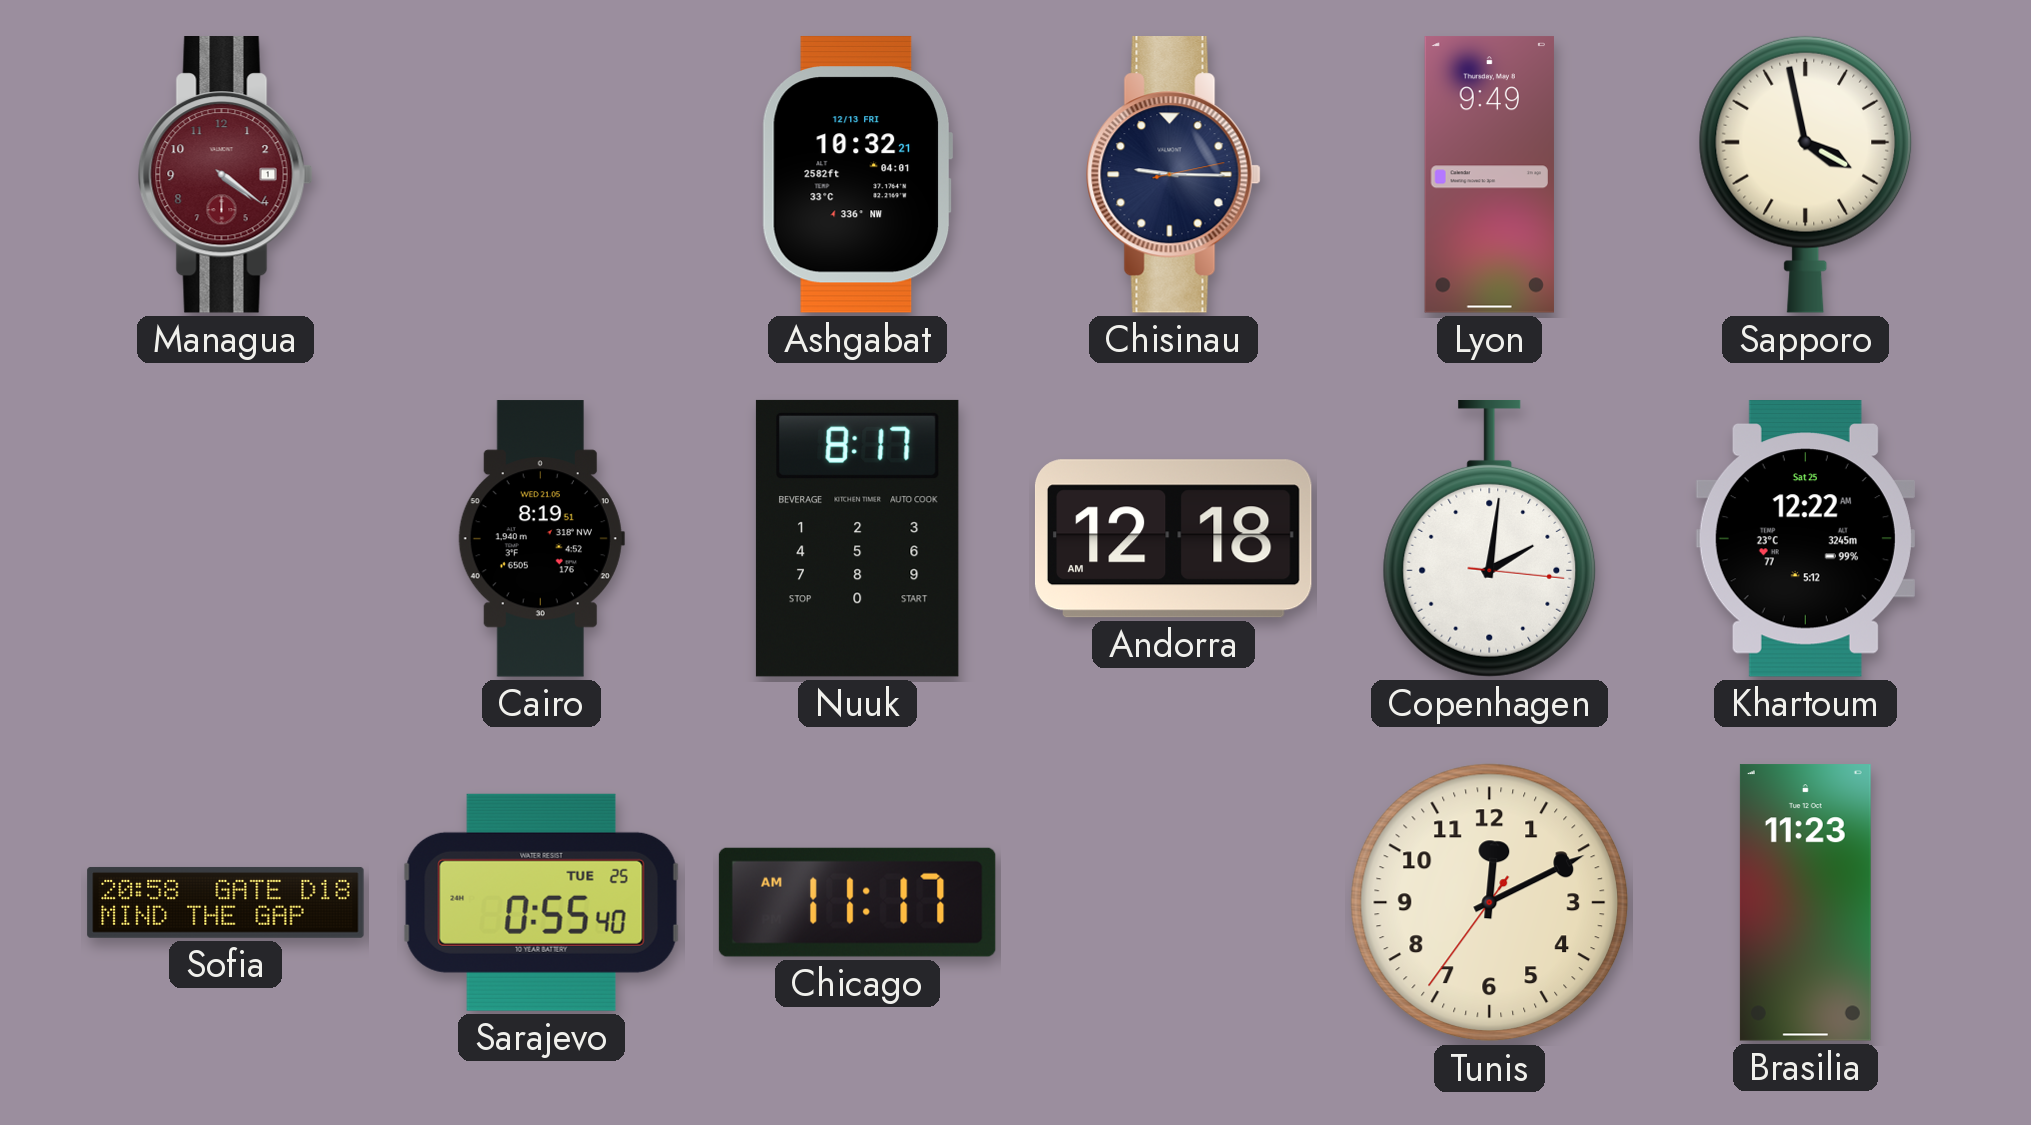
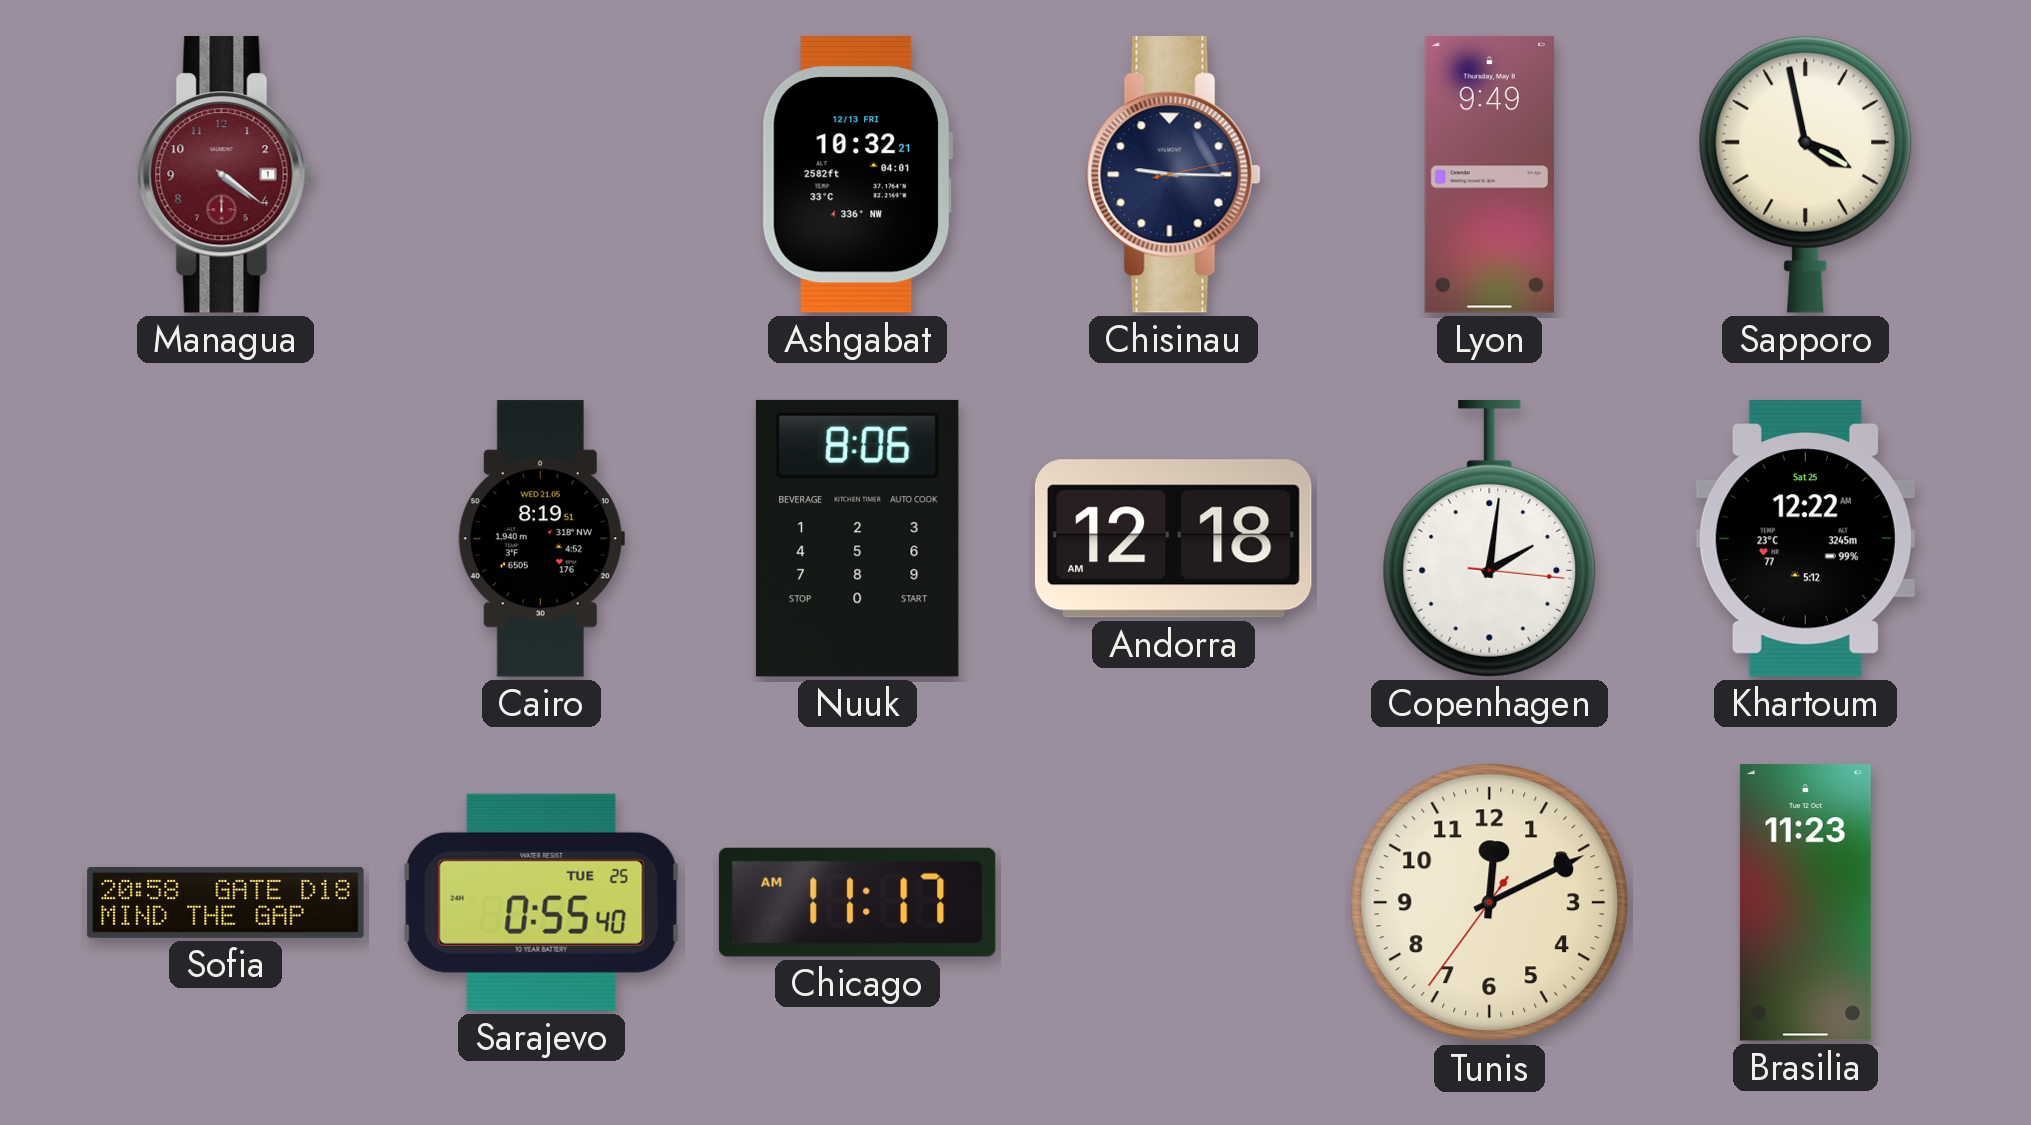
Nuuk: 8:17 -> 8:06
